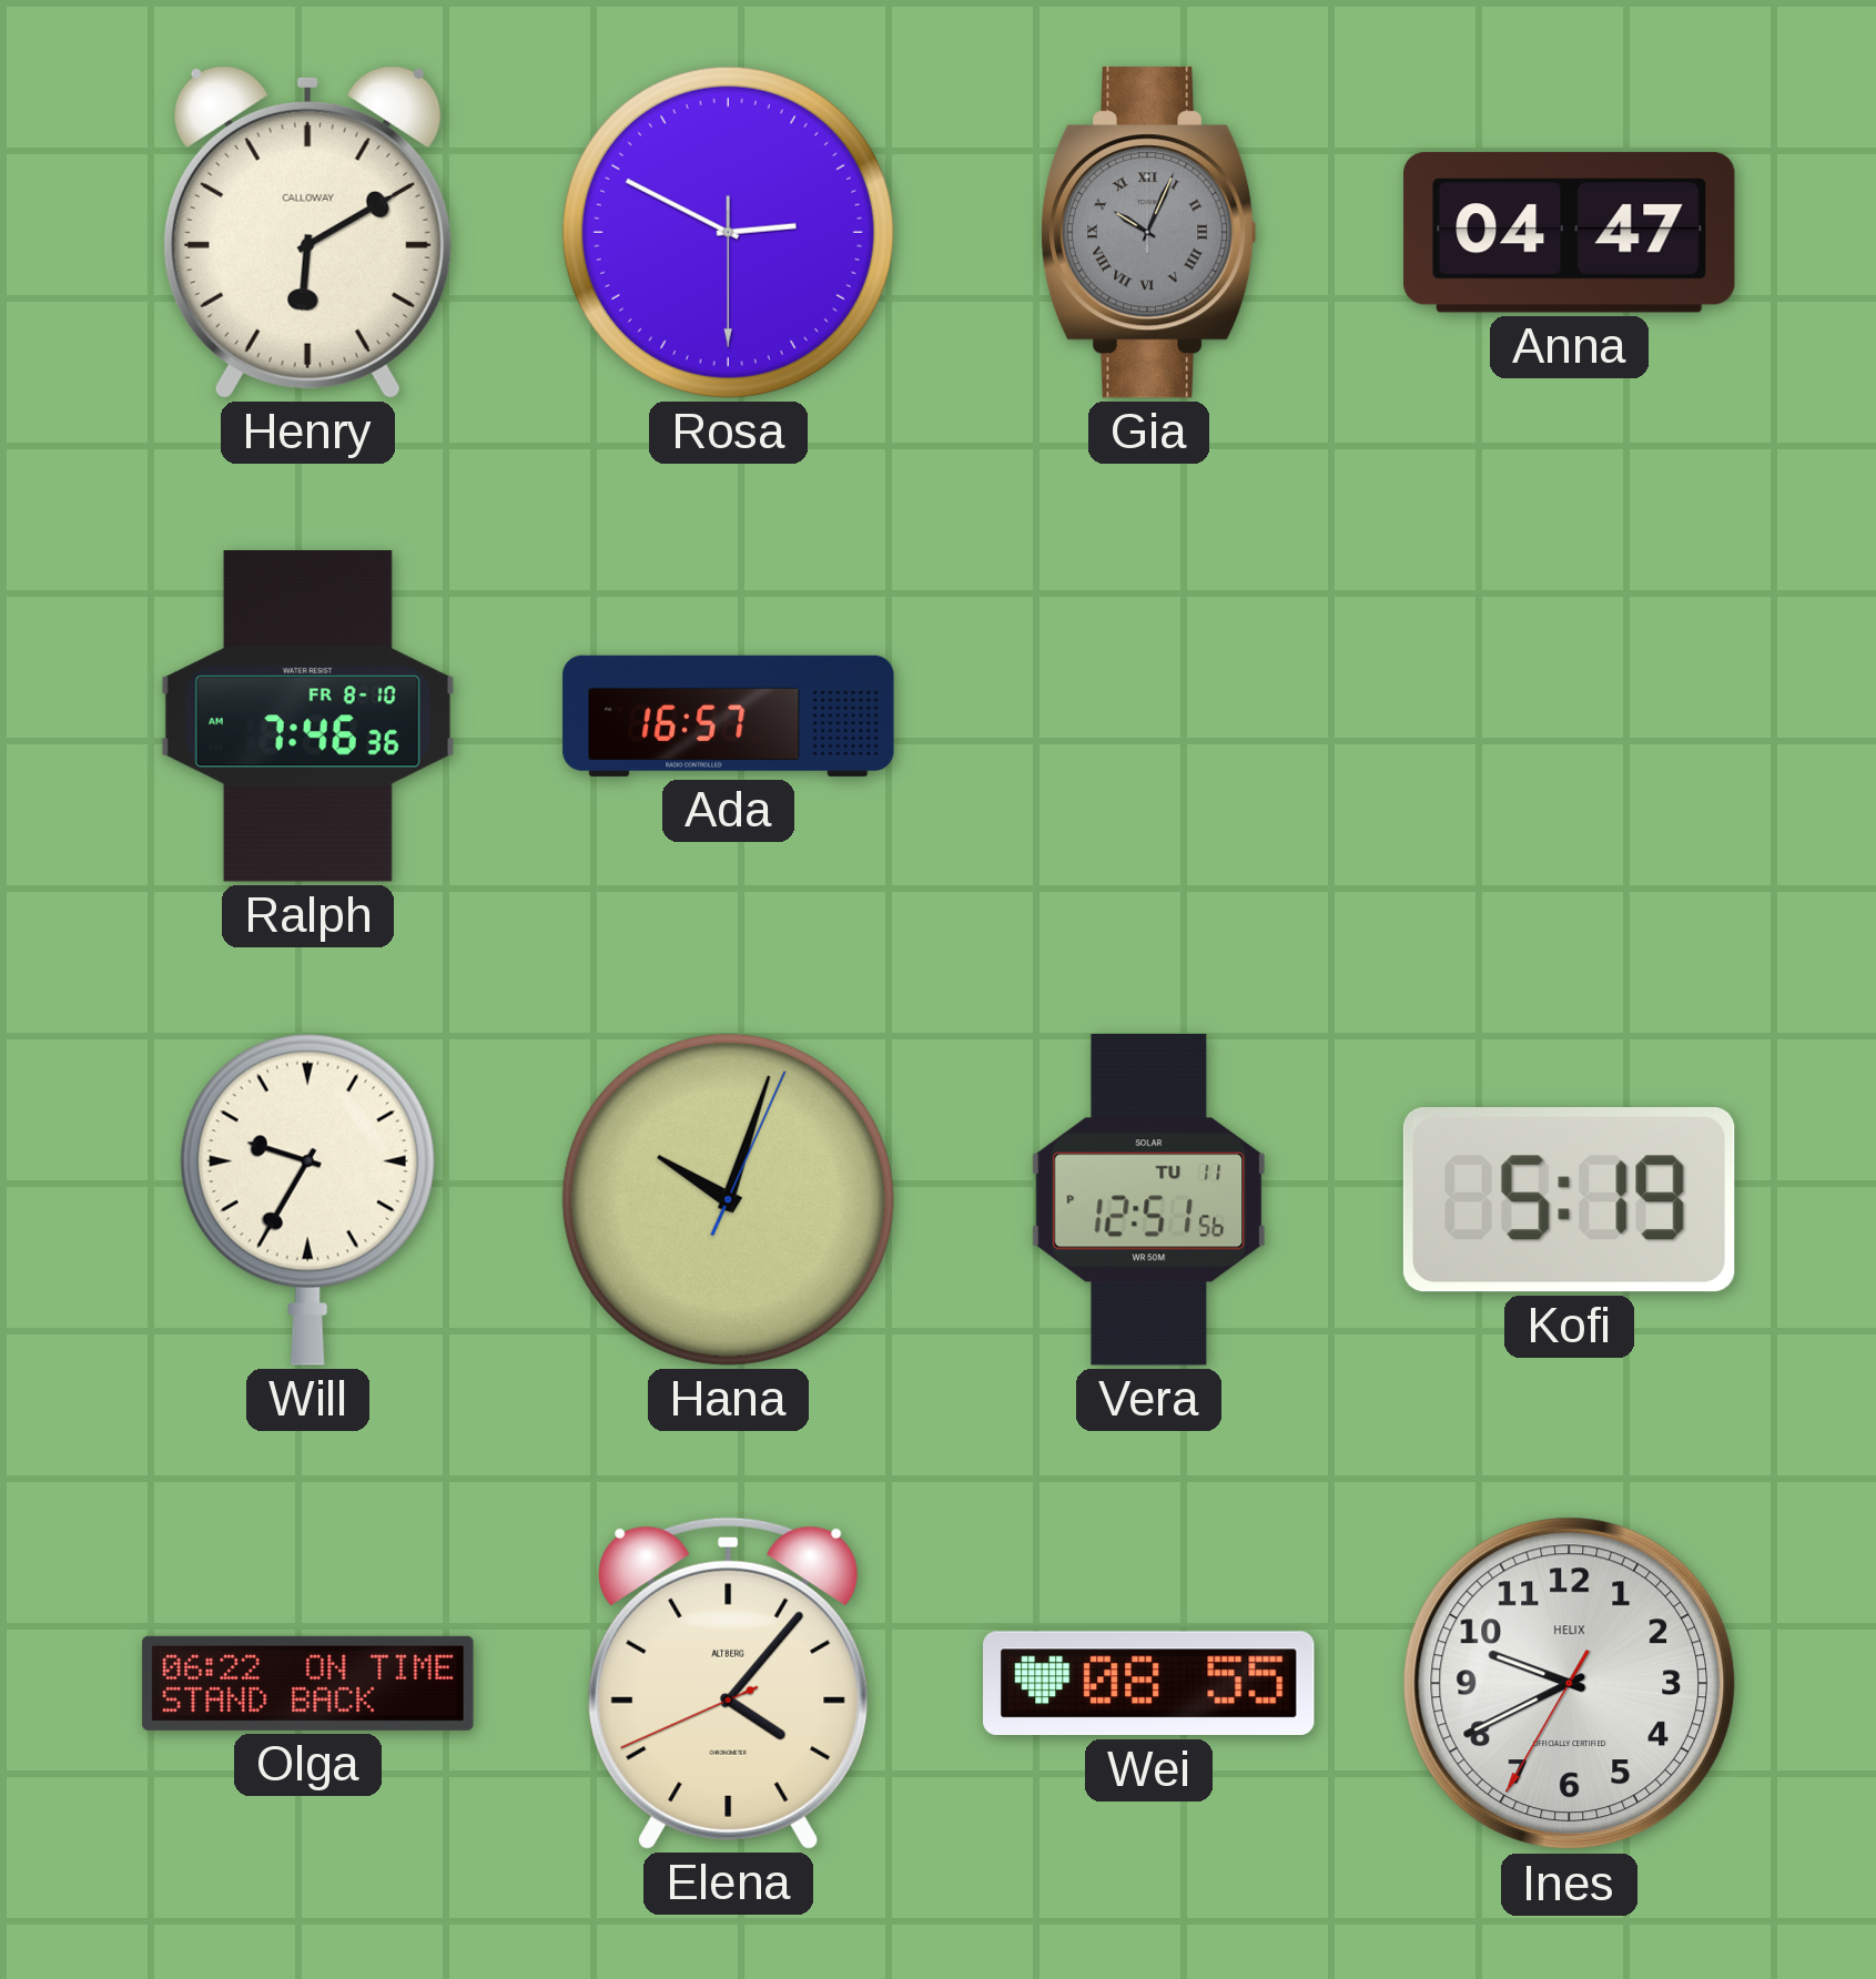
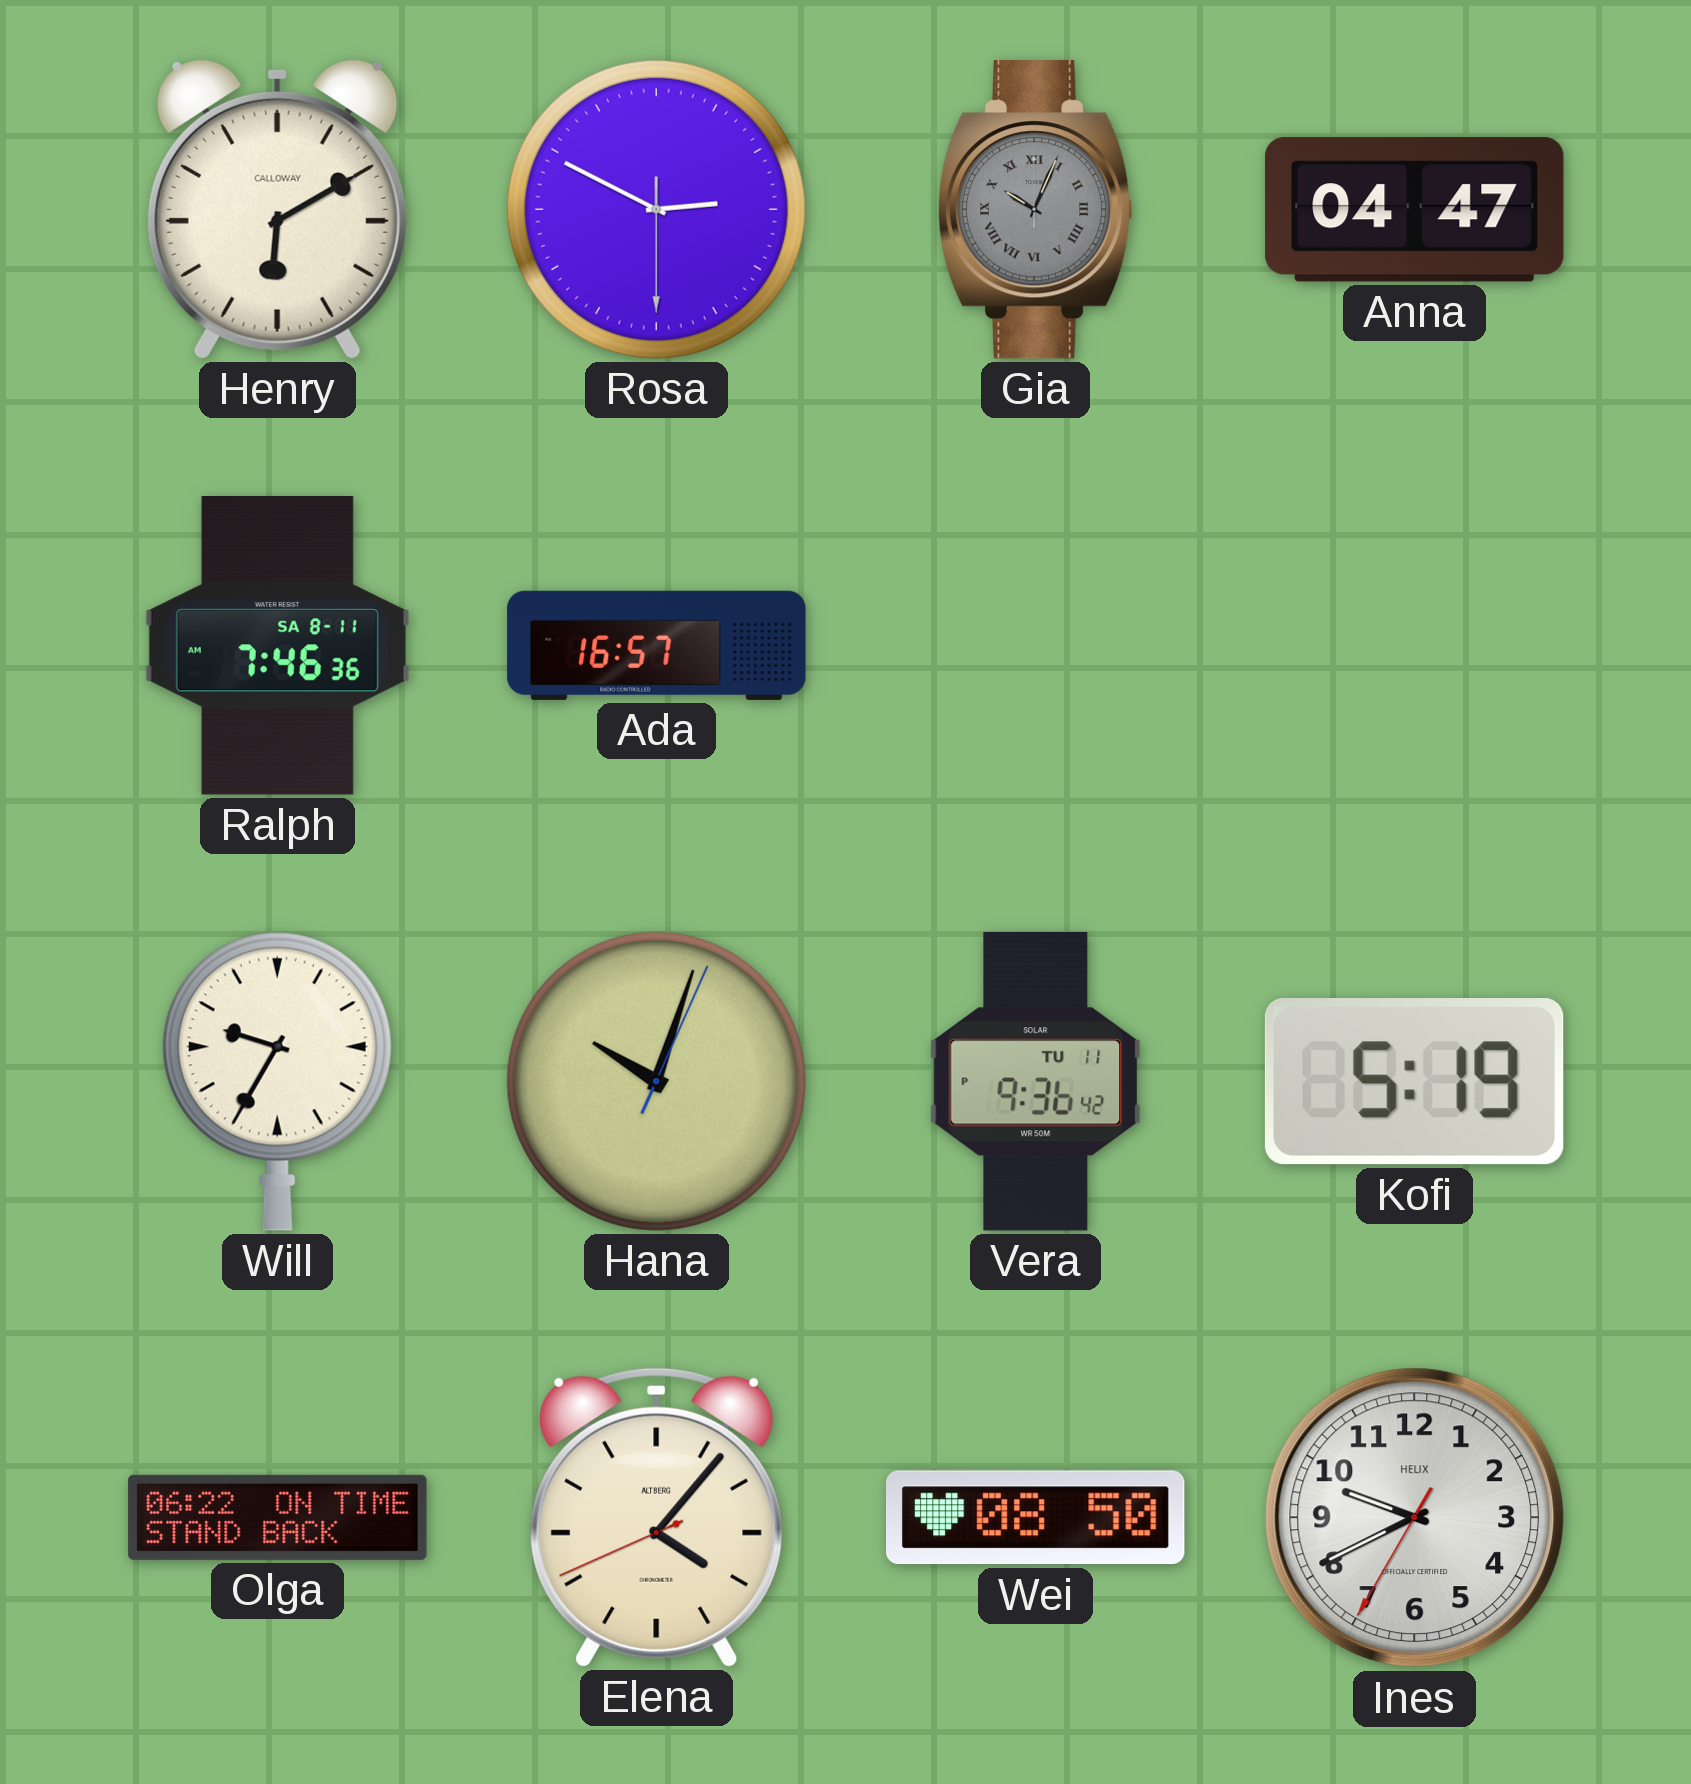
Ralph date: FR 8-10 -> SA 8-11
Vera: 12:51 -> 9:36
Wei: 08:55 -> 08:50
